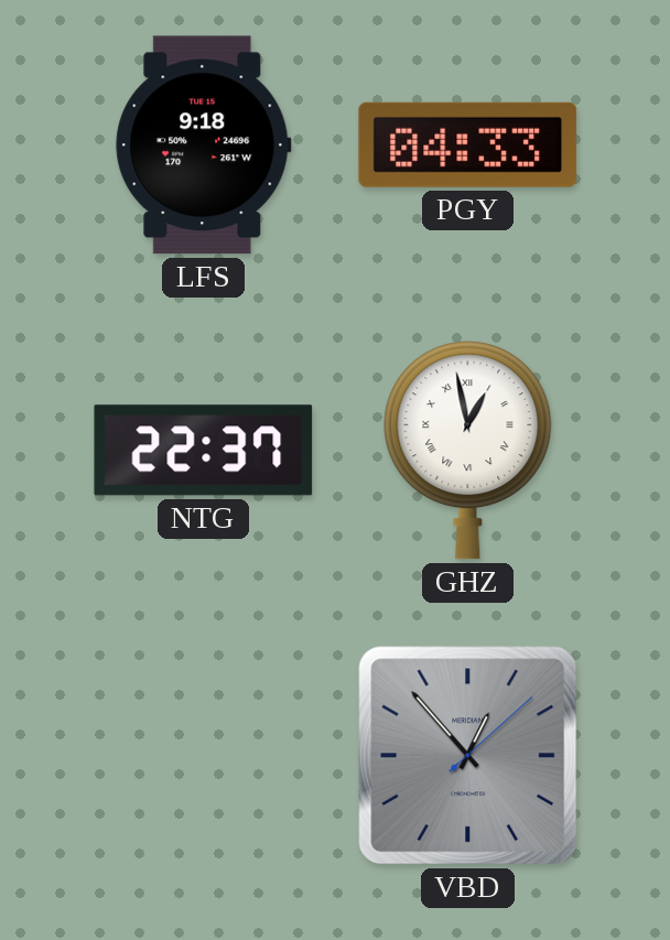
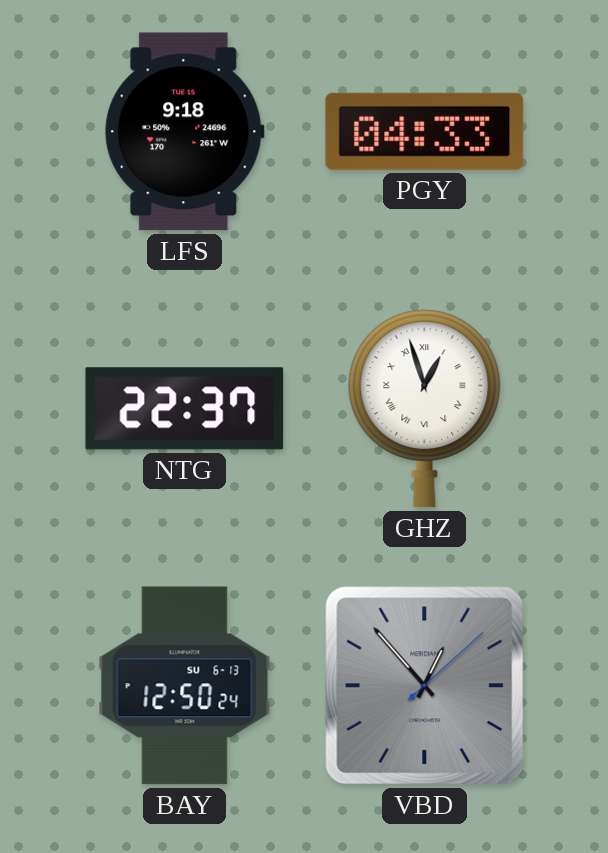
GHZ: 12:58 -> 12:57
BAY: none -> 12:50
